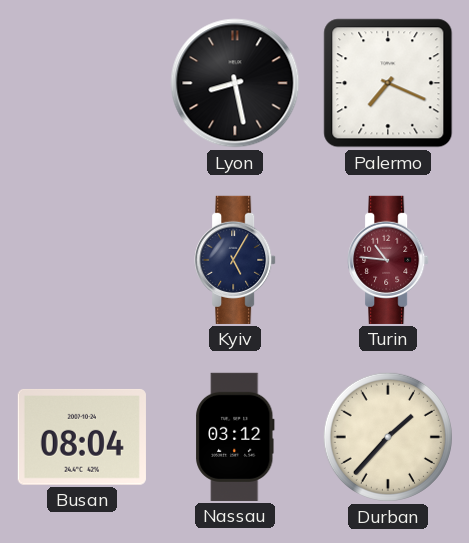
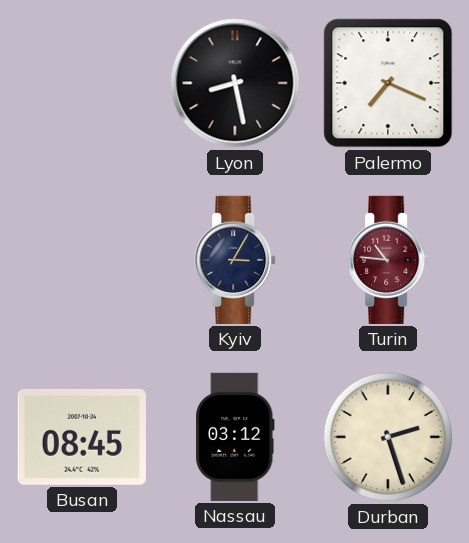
Kyiv: 5:05 -> 3:05
Busan: 08:04 -> 08:45
Durban: 1:37 -> 2:27
